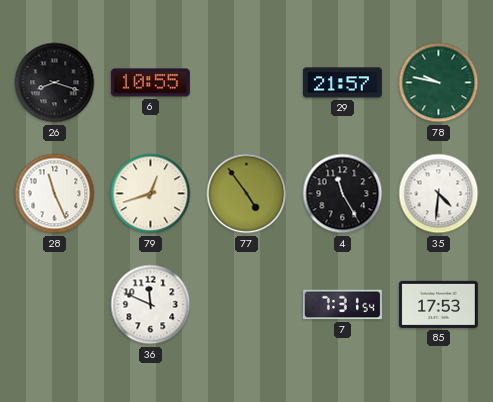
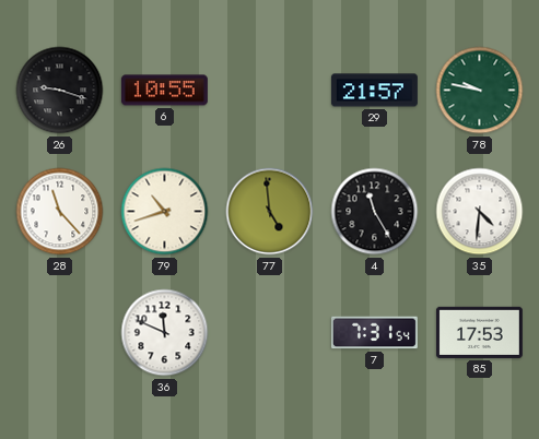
26: 8:18 -> 9:18
28: 11:26 -> 11:23
79: 12:42 -> 10:42
77: 4:54 -> 4:59
